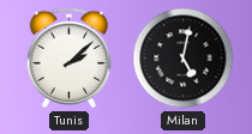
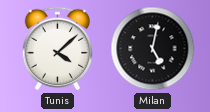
Tunis: 2:08 -> 4:08
